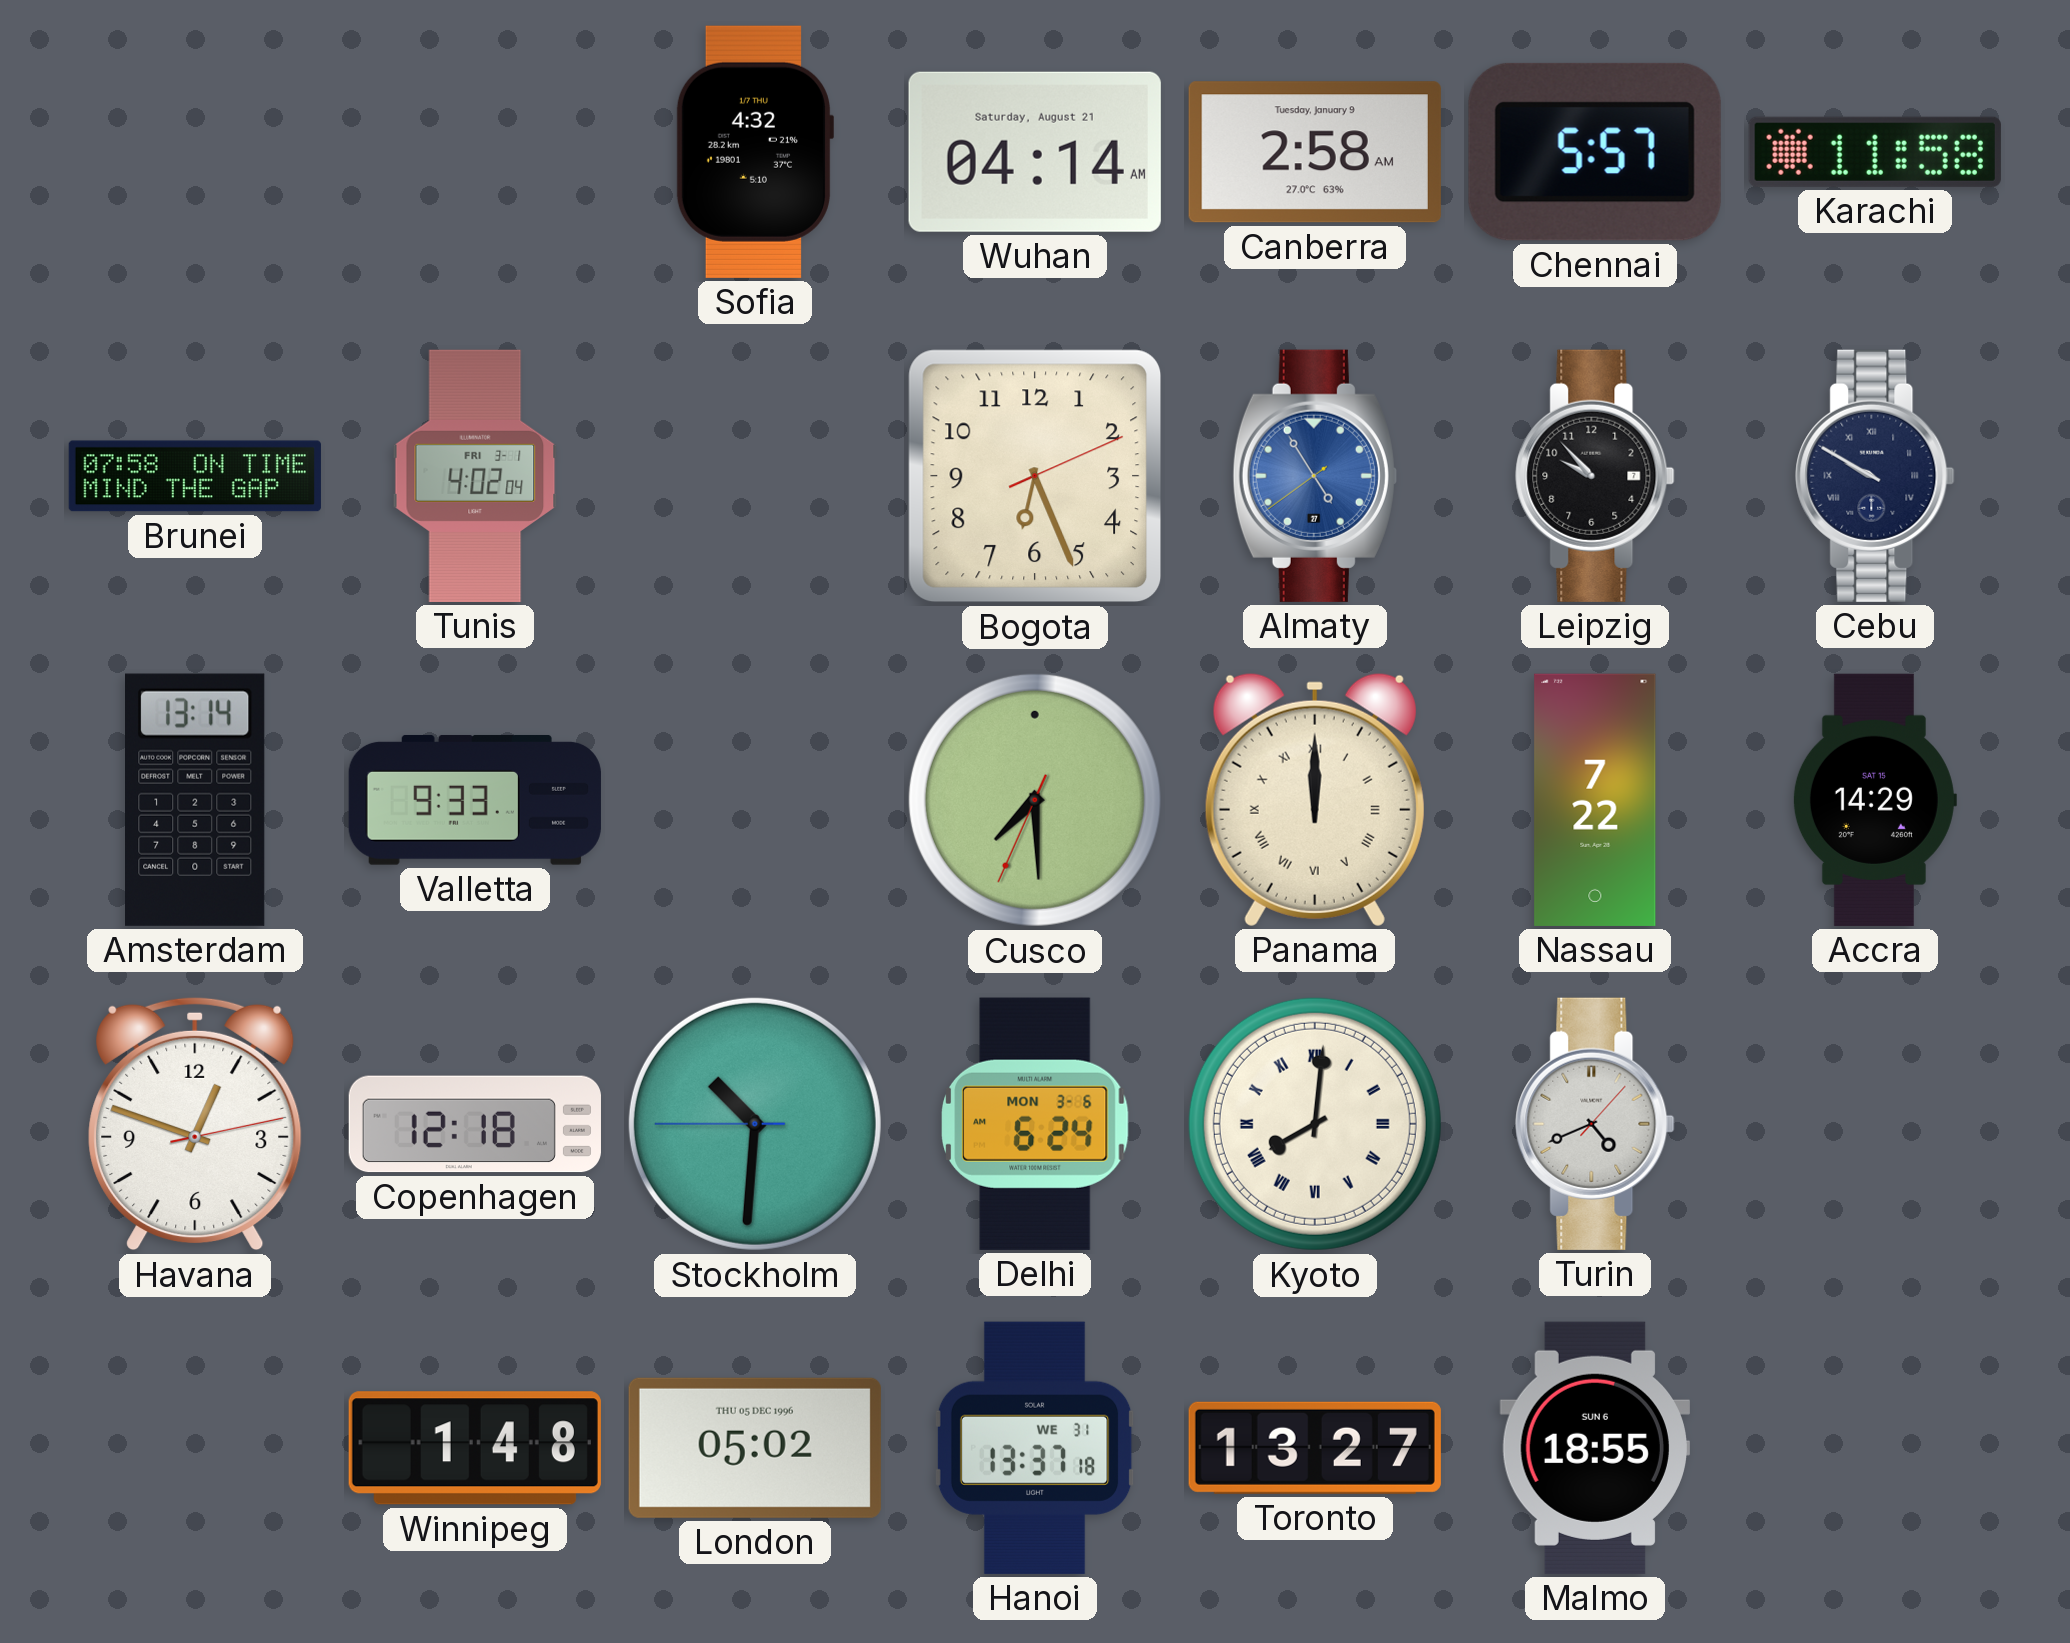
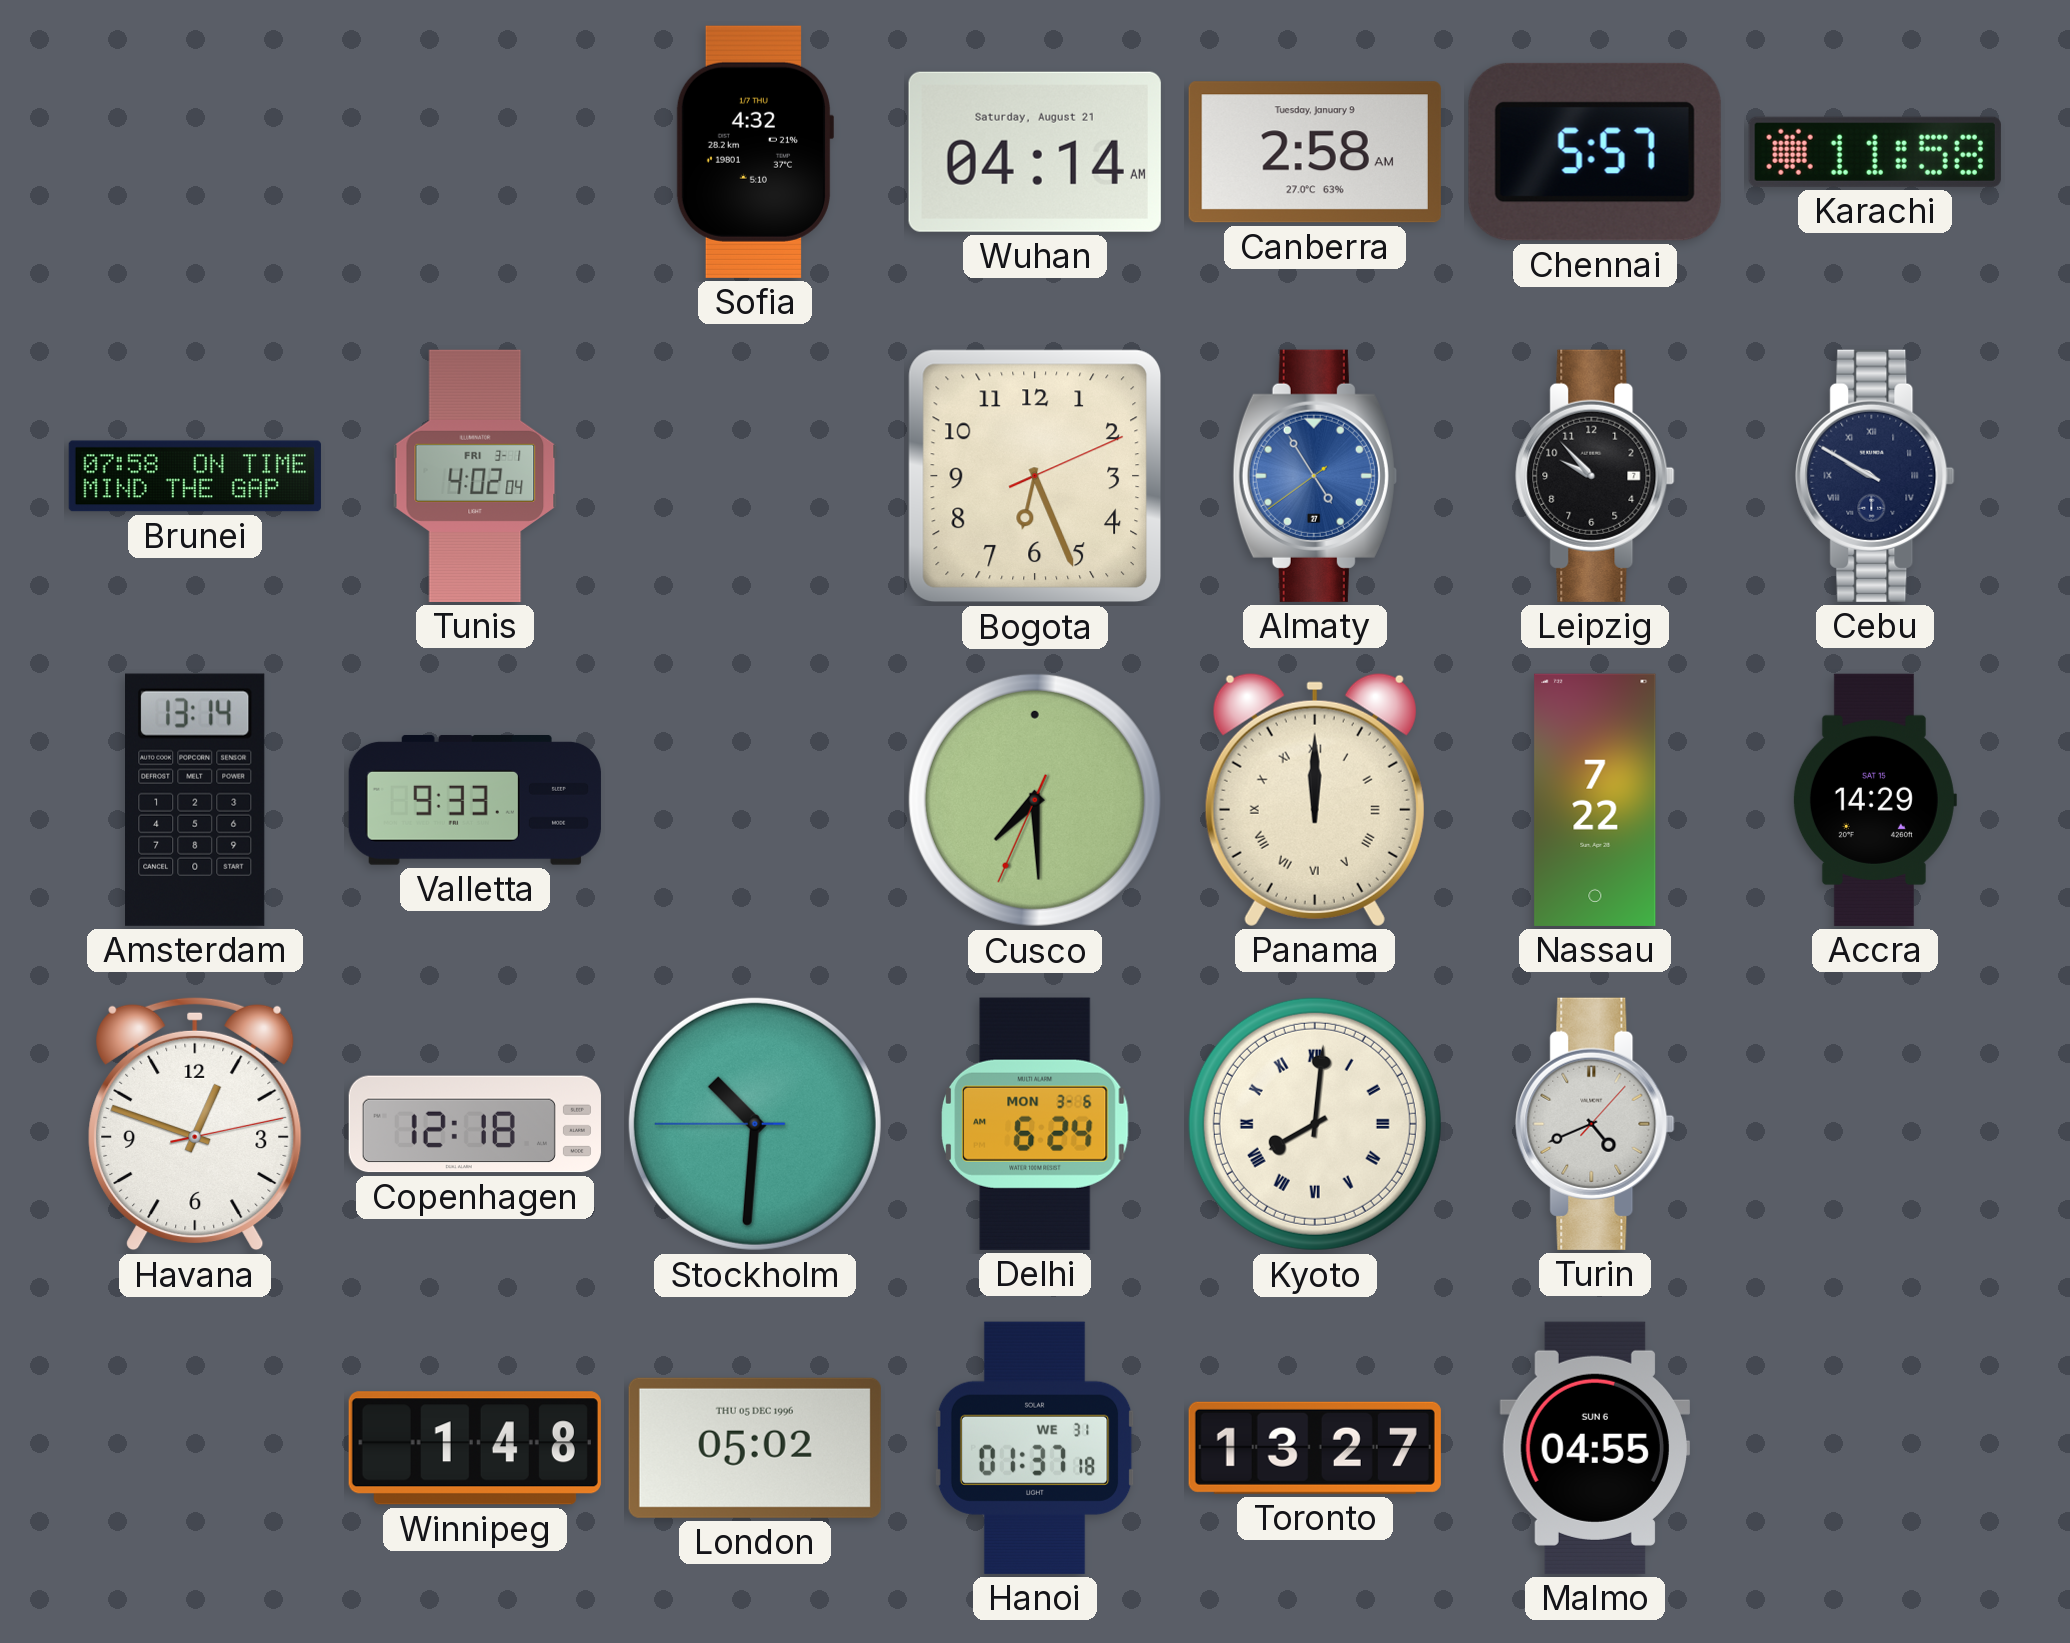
Hanoi: 13:37 -> 01:37
Malmo: 18:55 -> 04:55
